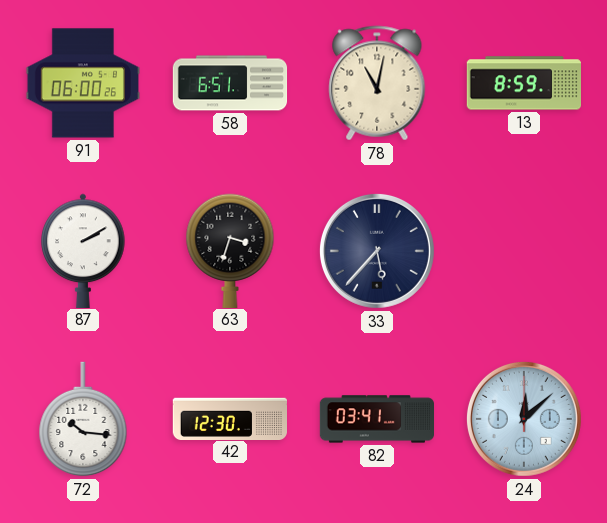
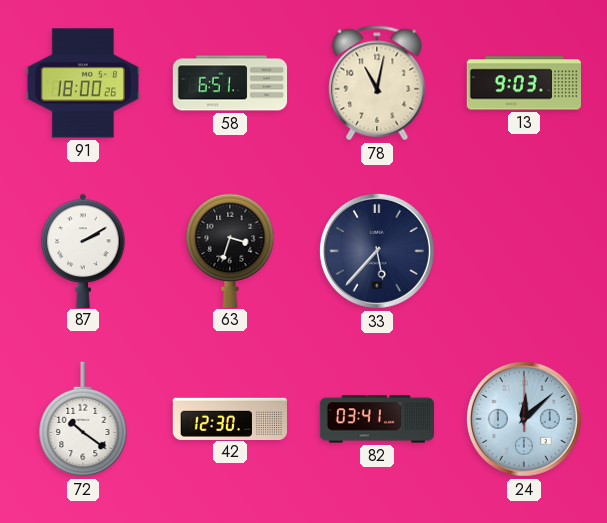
91: 06:00 -> 18:00
13: 8:59 -> 9:03
72: 10:16 -> 10:21
